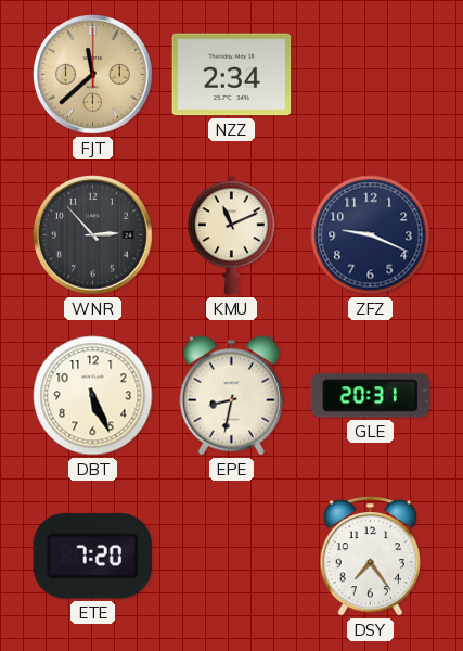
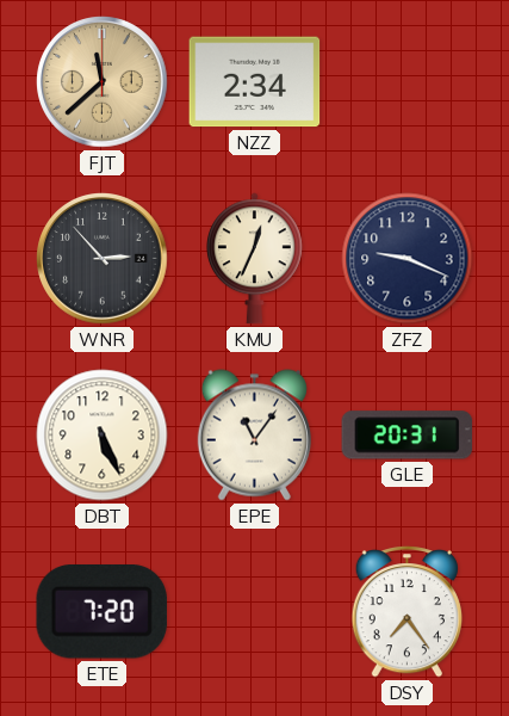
KMU: 11:11 -> 12:34
EPE: 8:32 -> 11:06
